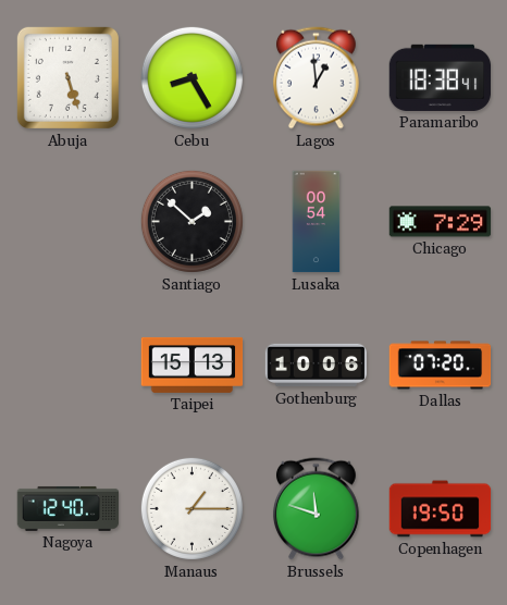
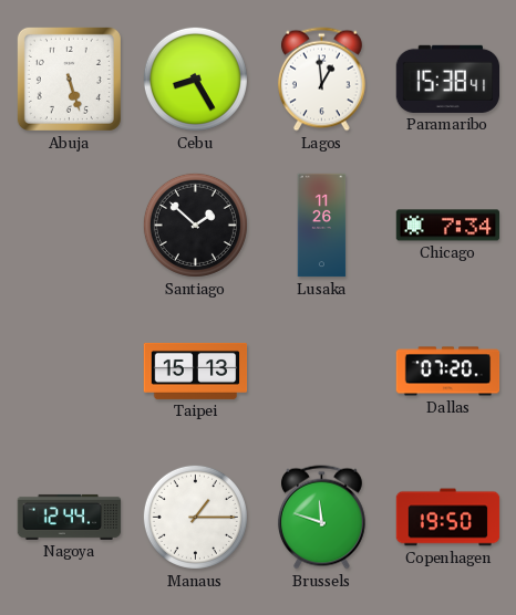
Paramaribo: 18:38 -> 15:38
Lusaka: 00:54 -> 11:26
Chicago: 7:29 -> 7:34
Gothenburg: 10:06 -> none
Nagoya: 12:40 -> 12:44
